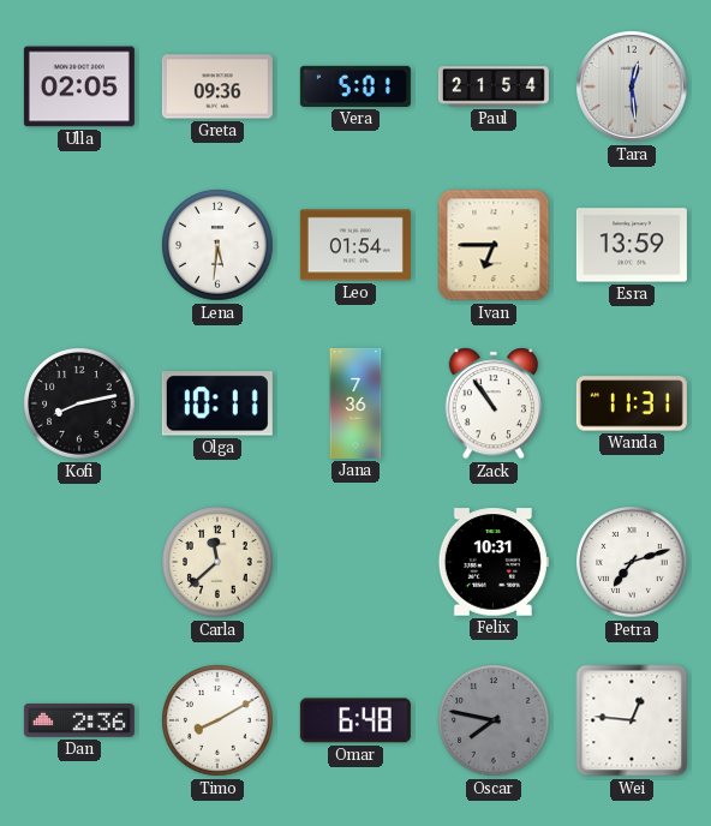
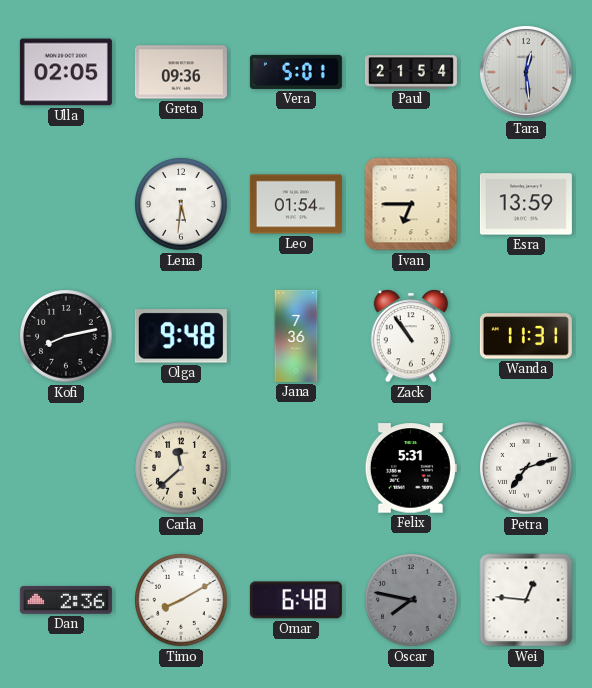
Olga: 10:11 -> 9:48
Felix: 10:31 -> 5:31
